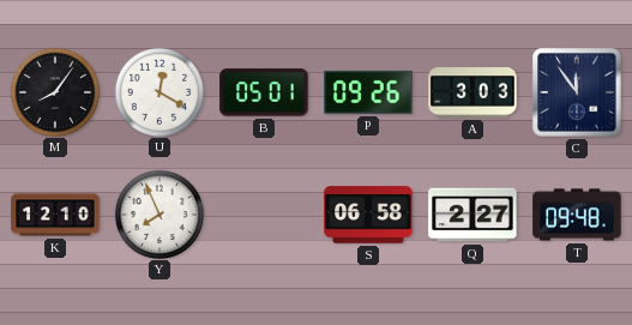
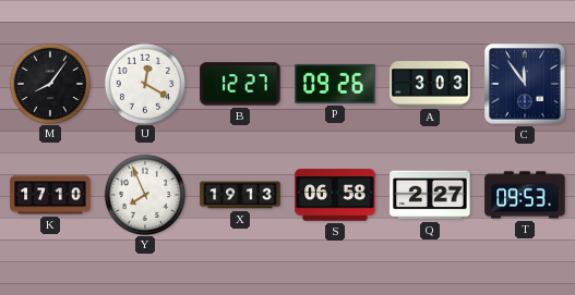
B: 05:01 -> 12:27
K: 12:10 -> 17:10
X: none -> 19:13
T: 09:48 -> 09:53
